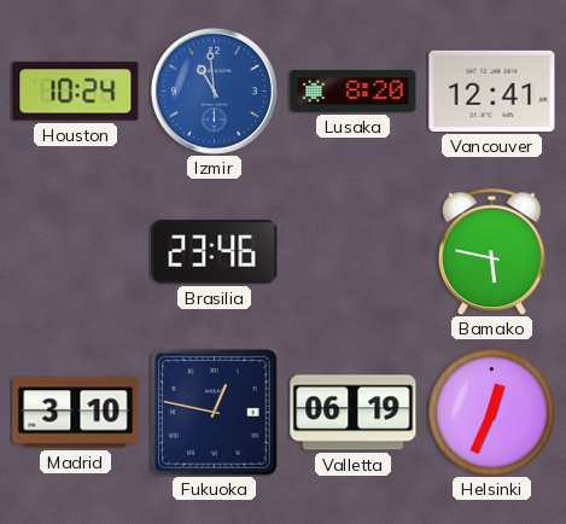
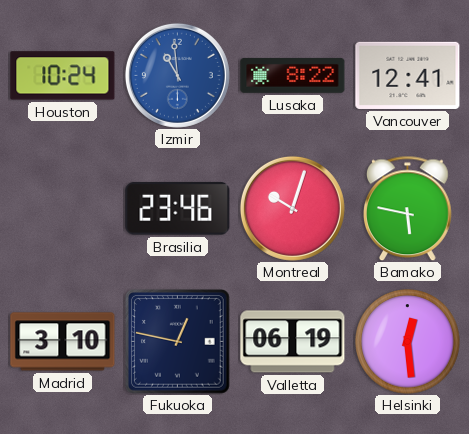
Lusaka: 8:20 -> 8:22
Montreal: none -> 10:03
Helsinki: 12:34 -> 12:29
